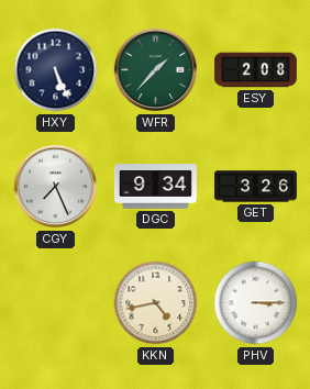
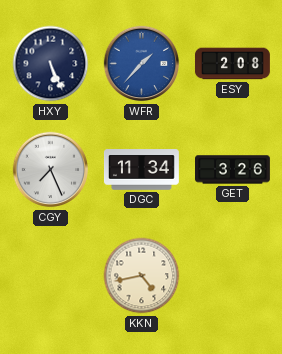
WFR dial: green -> blue
DGC: 9:34 -> 11:34
PHV: 3:15 -> none
